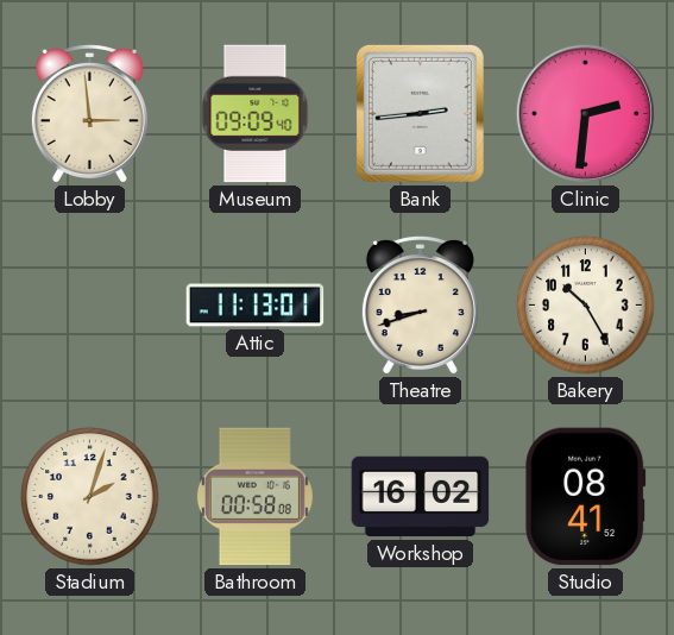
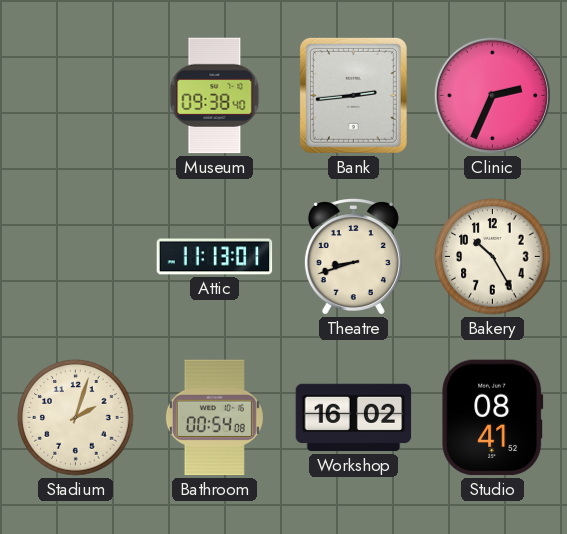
Lobby: 2:59 -> none
Museum: 09:09 -> 09:38
Clinic: 2:31 -> 2:34
Bathroom: 00:58 -> 00:54
